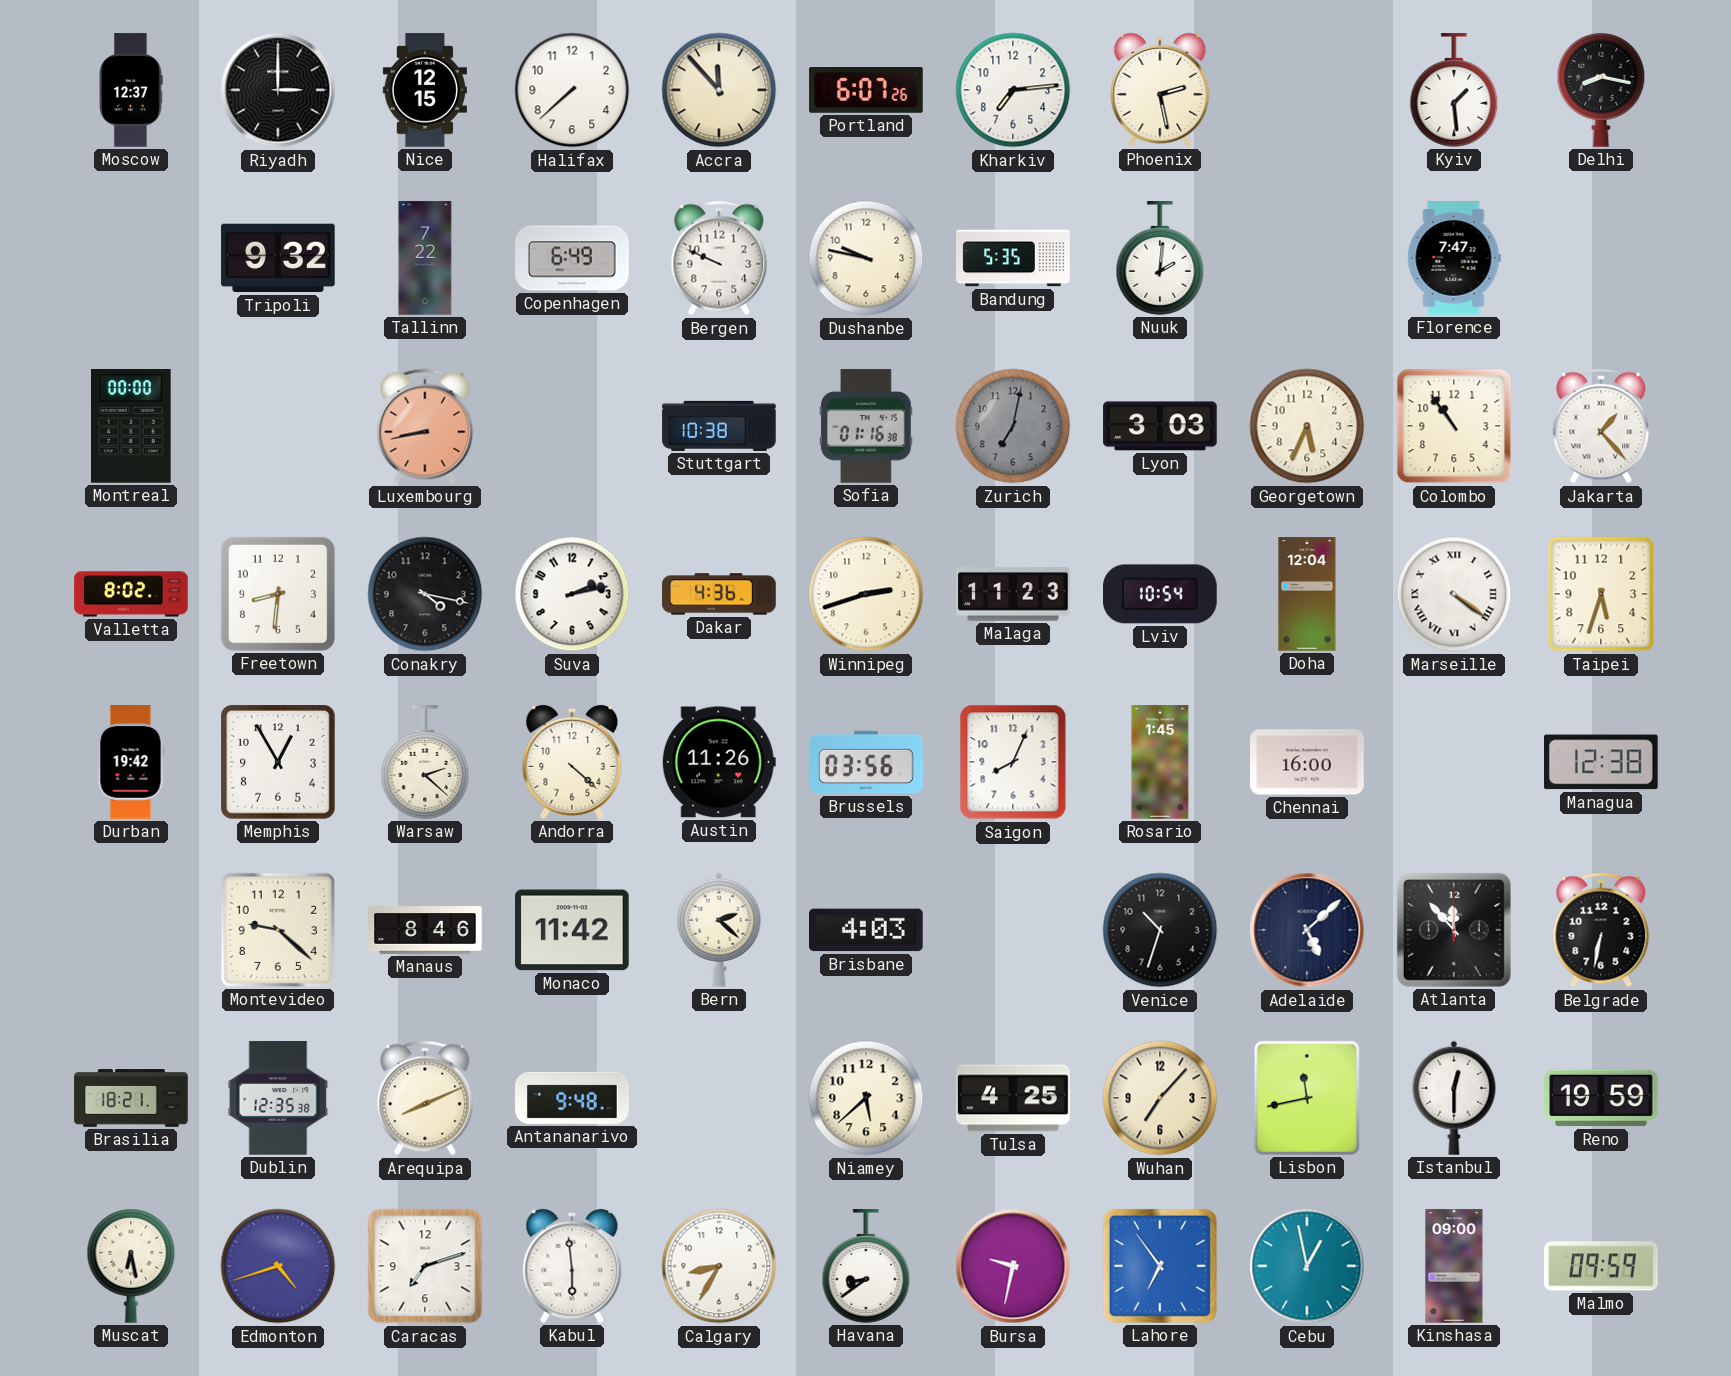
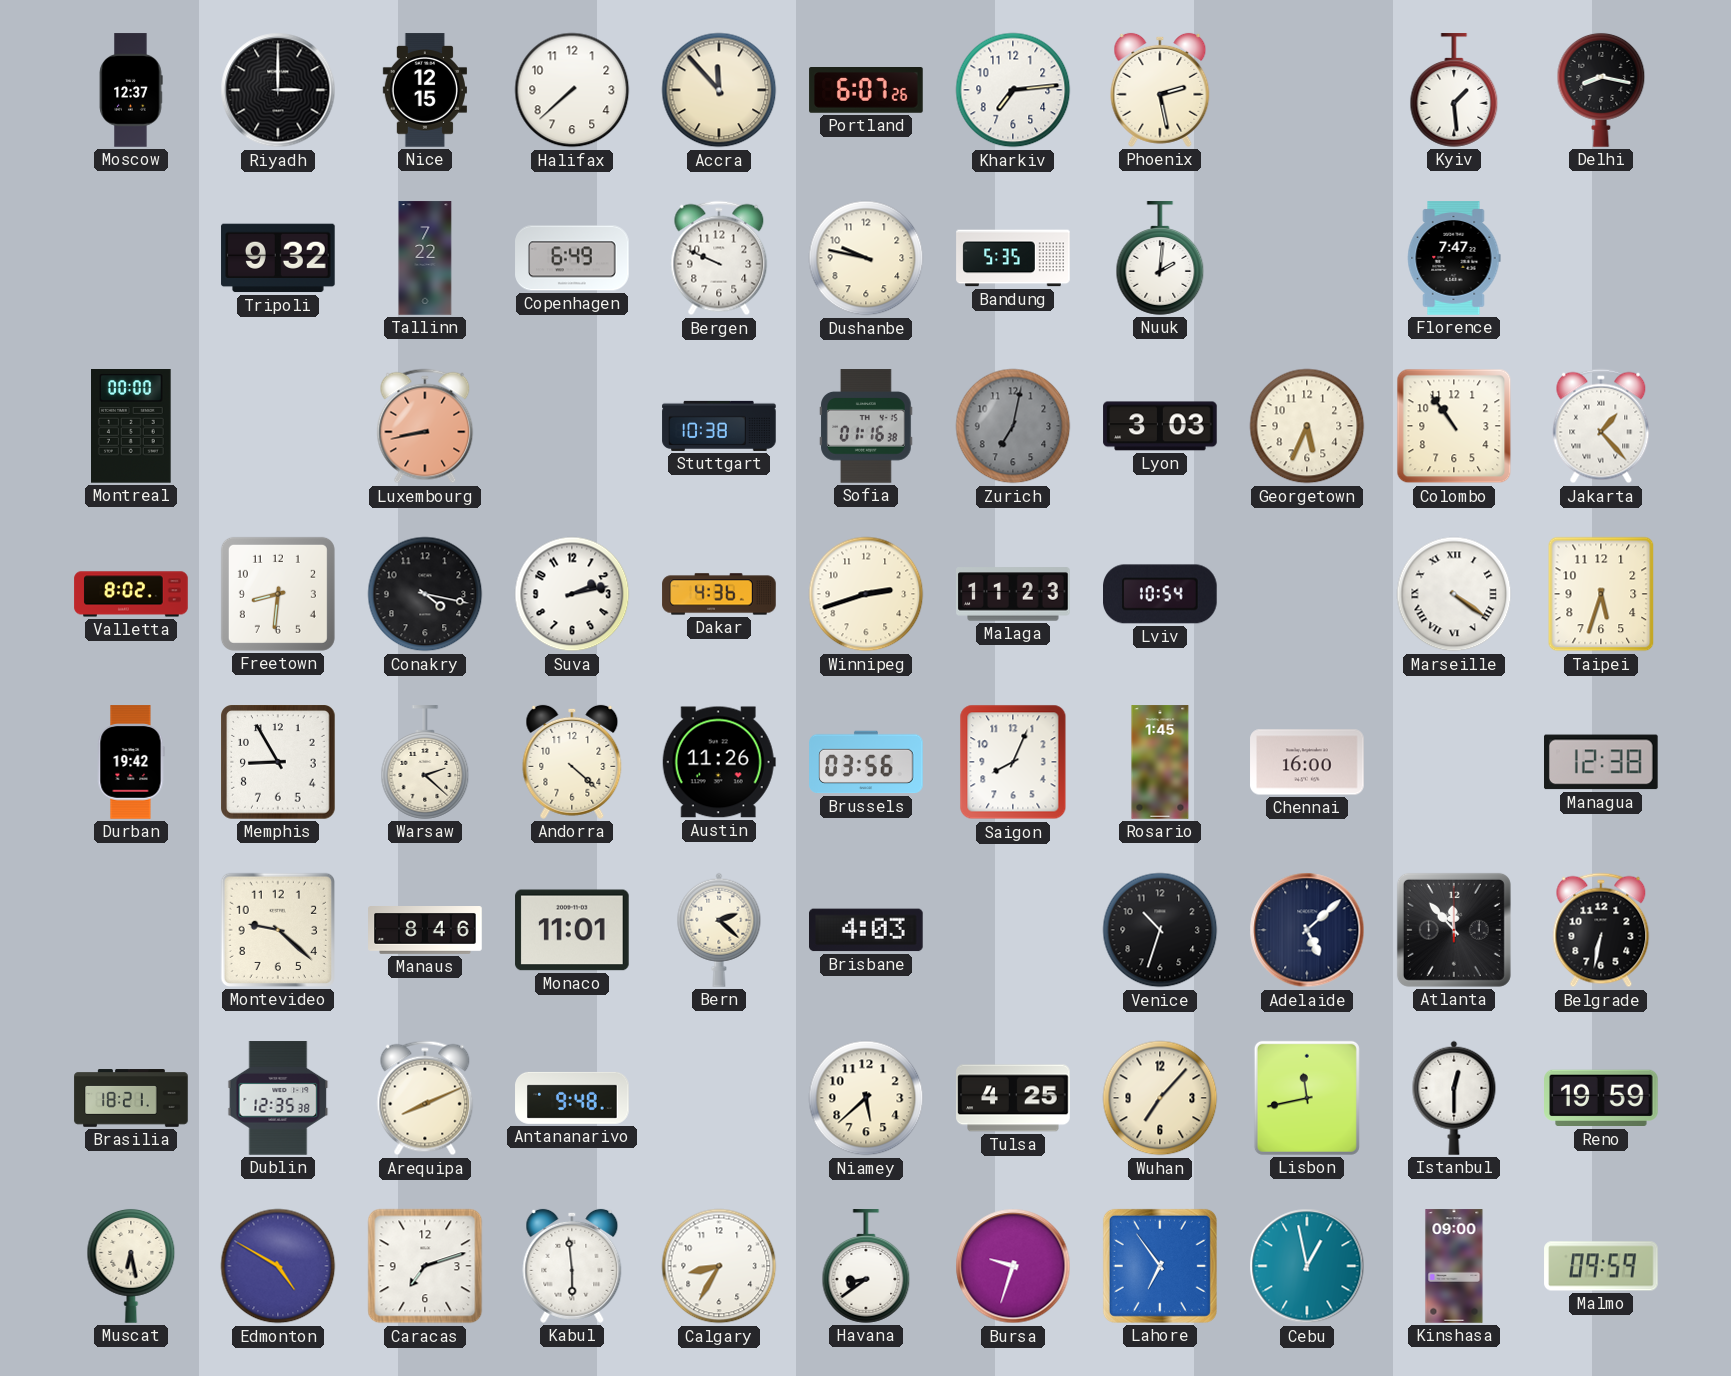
Doha: 12:04 -> none
Memphis: 12:55 -> 8:55
Monaco: 11:42 -> 11:01
Edmonton: 4:42 -> 4:50
Bursa: 9:32 -> 9:33
